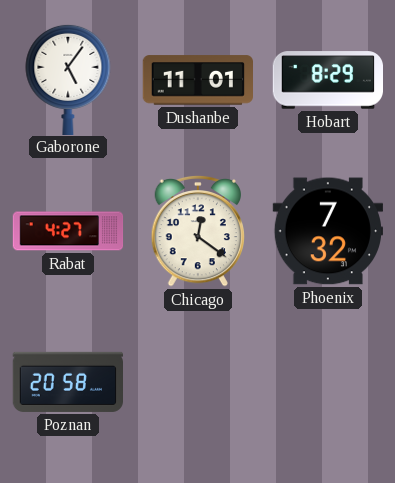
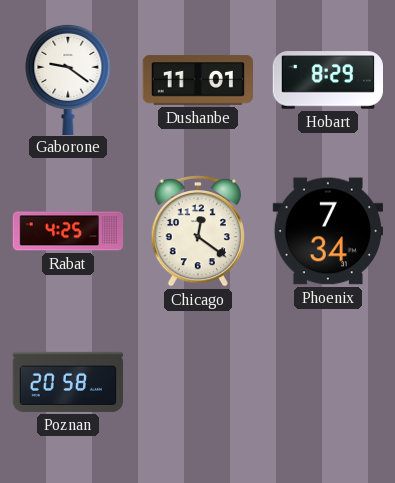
Gaborone: 5:06 -> 9:21
Rabat: 4:27 -> 4:25
Phoenix: 7:32 -> 7:34
